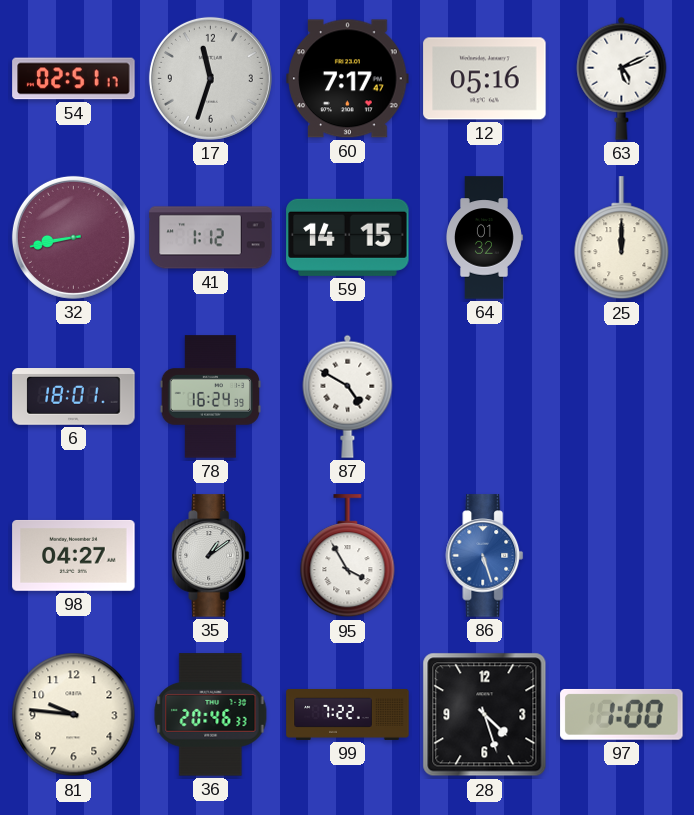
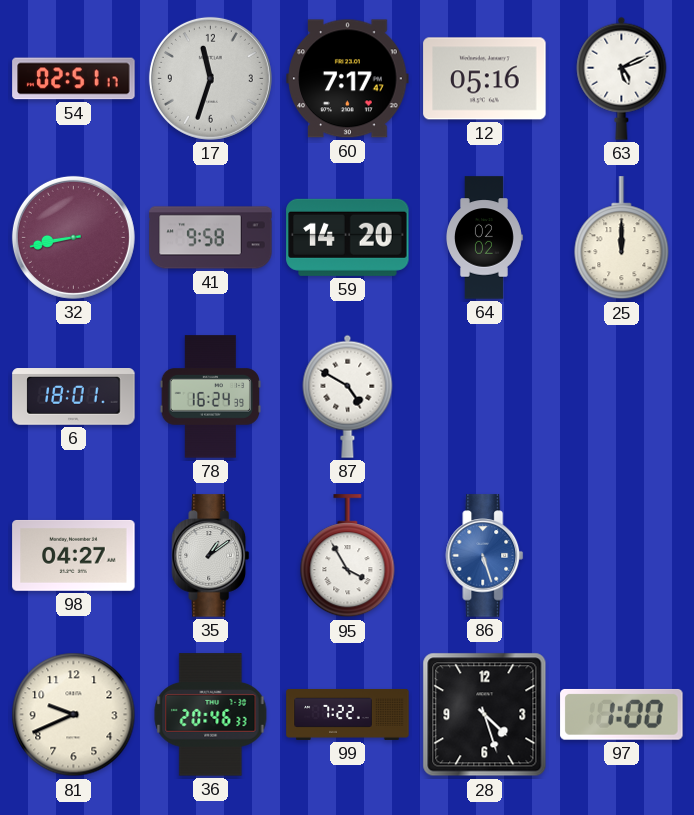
41: 1:12 -> 9:58
59: 14:15 -> 14:20
64: 01:32 -> 02:02
81: 9:46 -> 9:41
